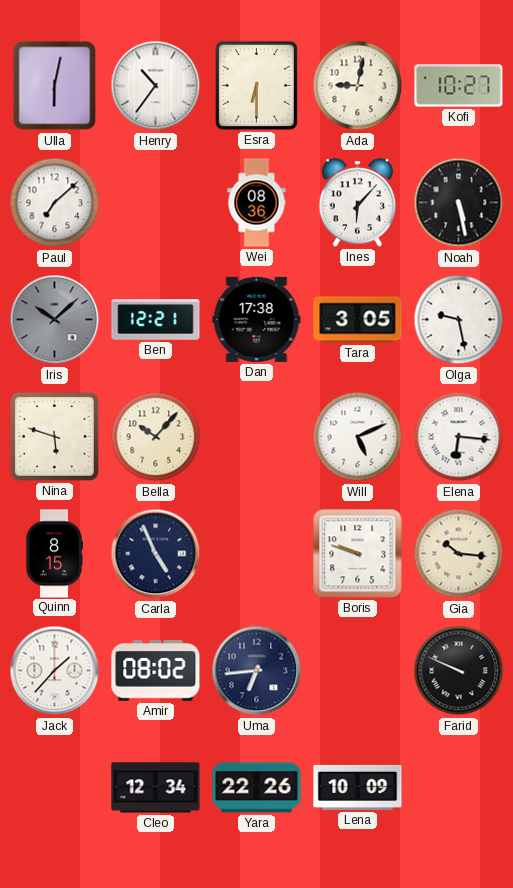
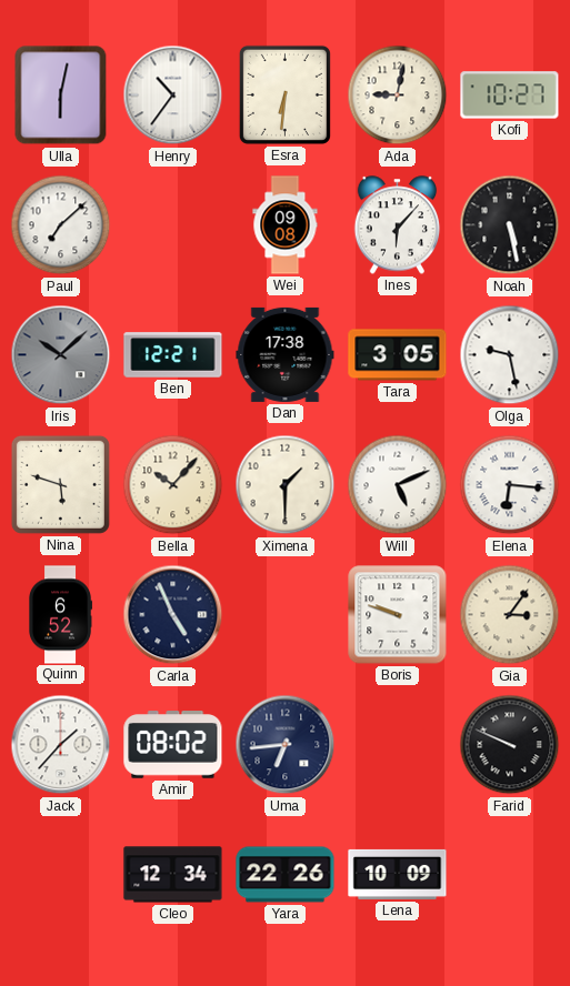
Esra: 6:30 -> 6:31
Wei: 08:36 -> 09:08
Ximena: none -> 1:30
Quinn: 8:15 -> 6:52
Gia: 10:16 -> 3:06
